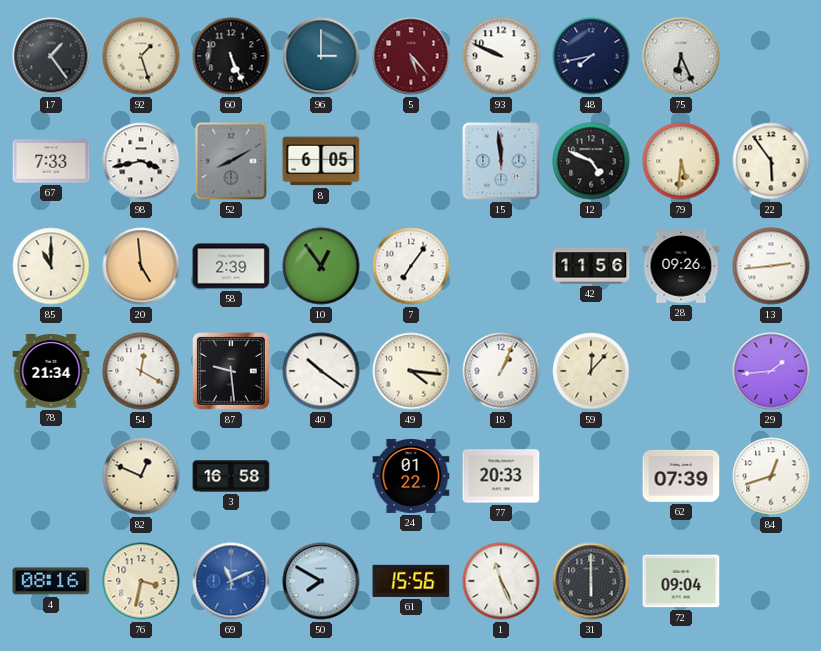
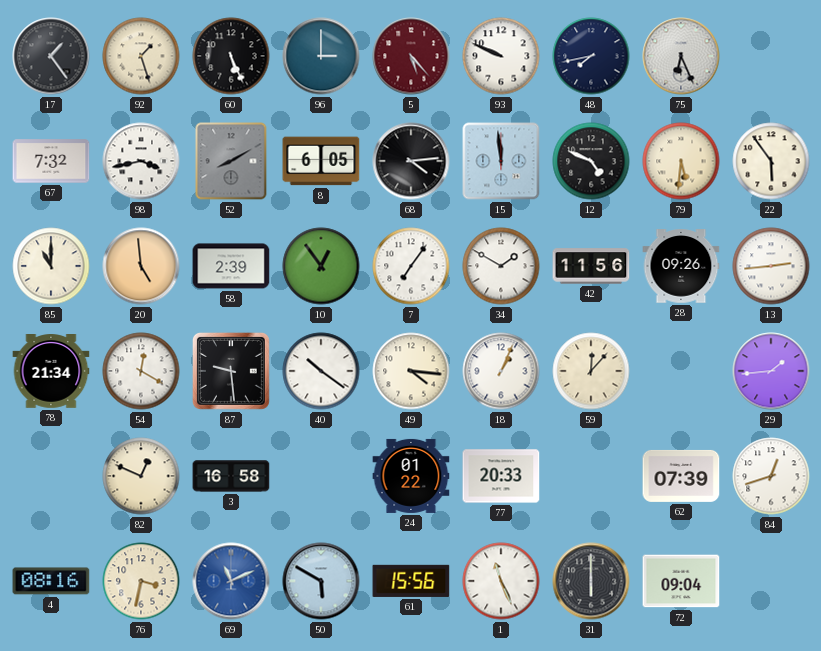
67: 7:33 -> 7:32
68: none -> 4:14
34: none -> 1:50
50: 7:50 -> 5:50
